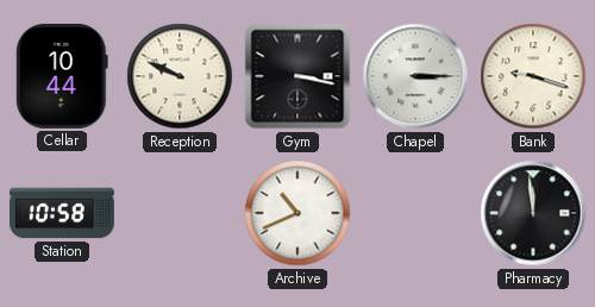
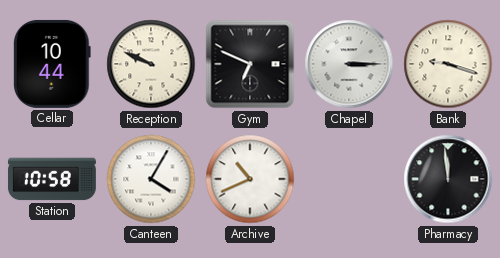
Gym: 3:17 -> 6:49
Canteen: none -> 4:05
